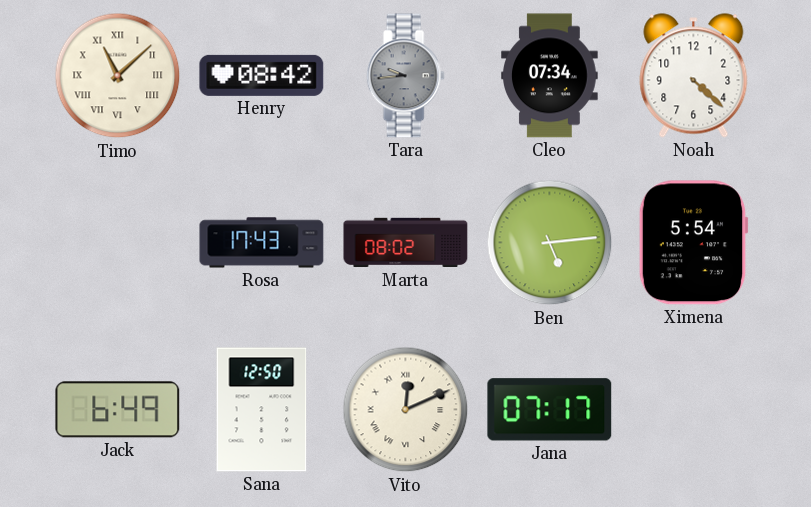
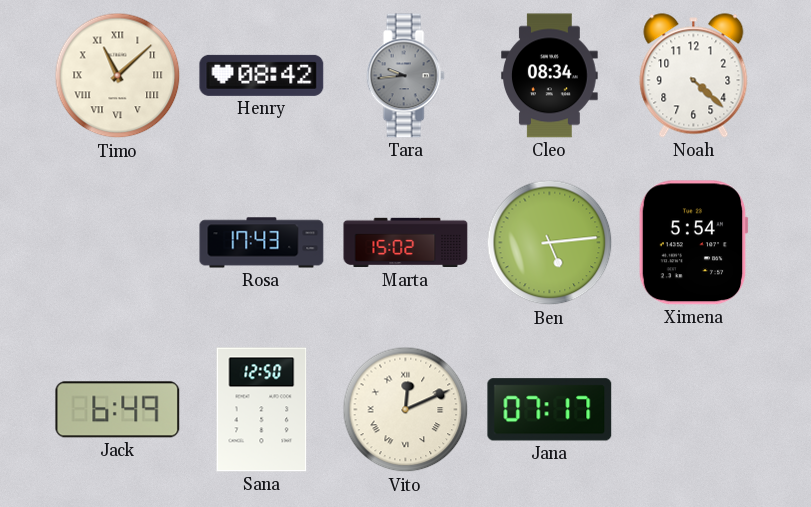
Cleo: 07:34 -> 08:34
Marta: 08:02 -> 15:02
